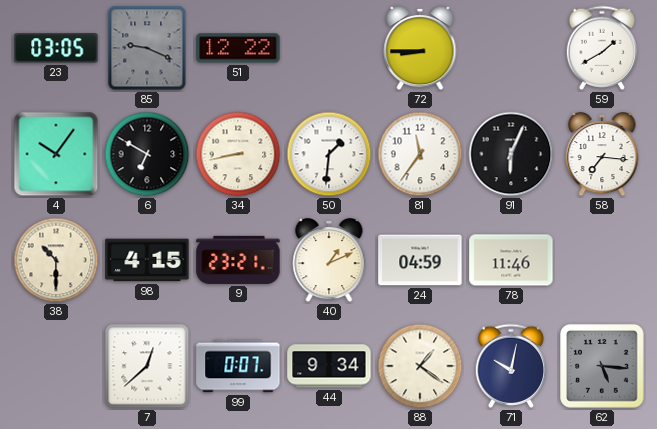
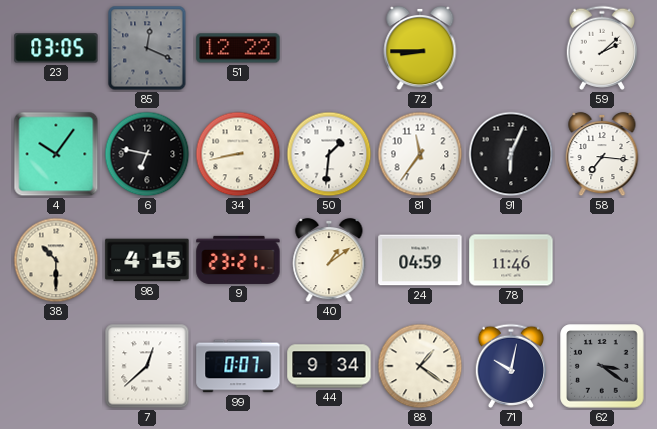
85: 9:19 -> 12:19
59: 1:40 -> 2:08
6: 6:50 -> 6:47
40: 1:11 -> 1:09
62: 5:16 -> 3:21
